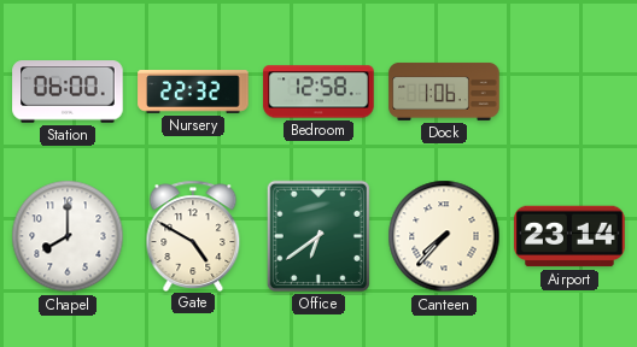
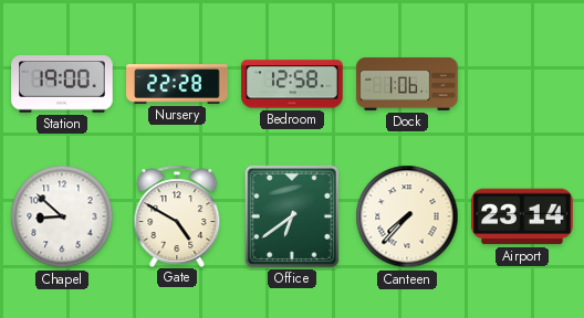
Station: 06:00 -> 19:00
Nursery: 22:32 -> 22:28
Chapel: 8:00 -> 8:52
